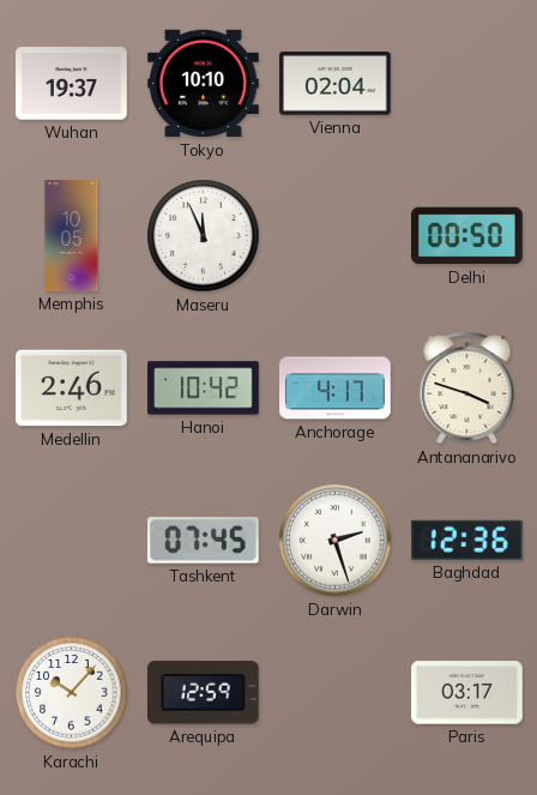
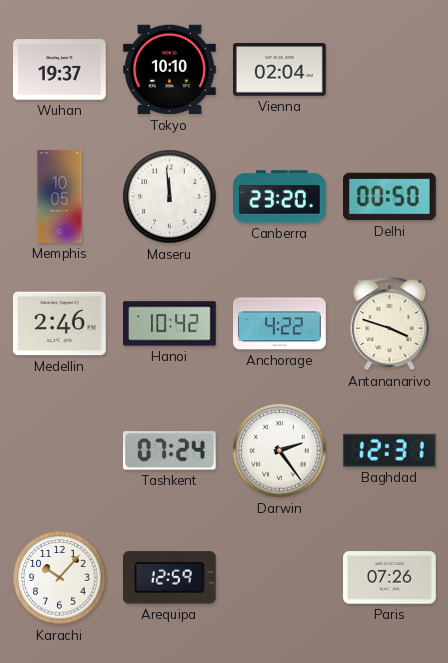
Maseru: 11:56 -> 11:59
Canberra: none -> 23:20
Anchorage: 4:17 -> 4:22
Tashkent: 07:45 -> 07:24
Darwin: 2:27 -> 2:24
Baghdad: 12:36 -> 12:31
Paris: 03:17 -> 07:26
